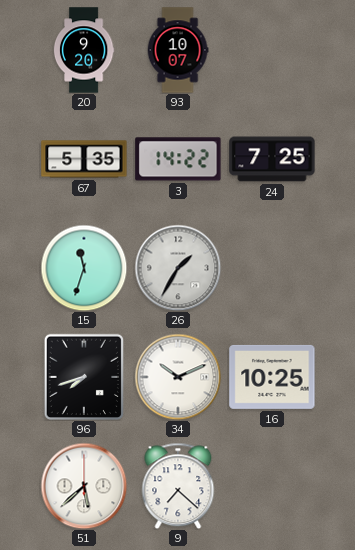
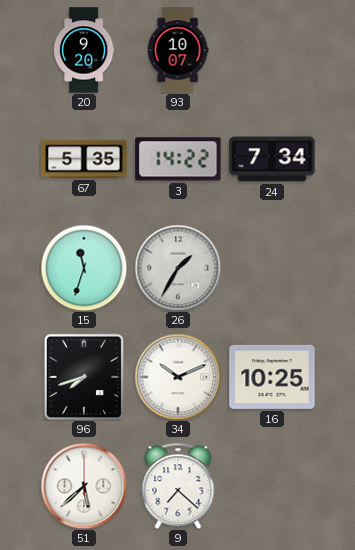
24: 7:25 -> 7:34
